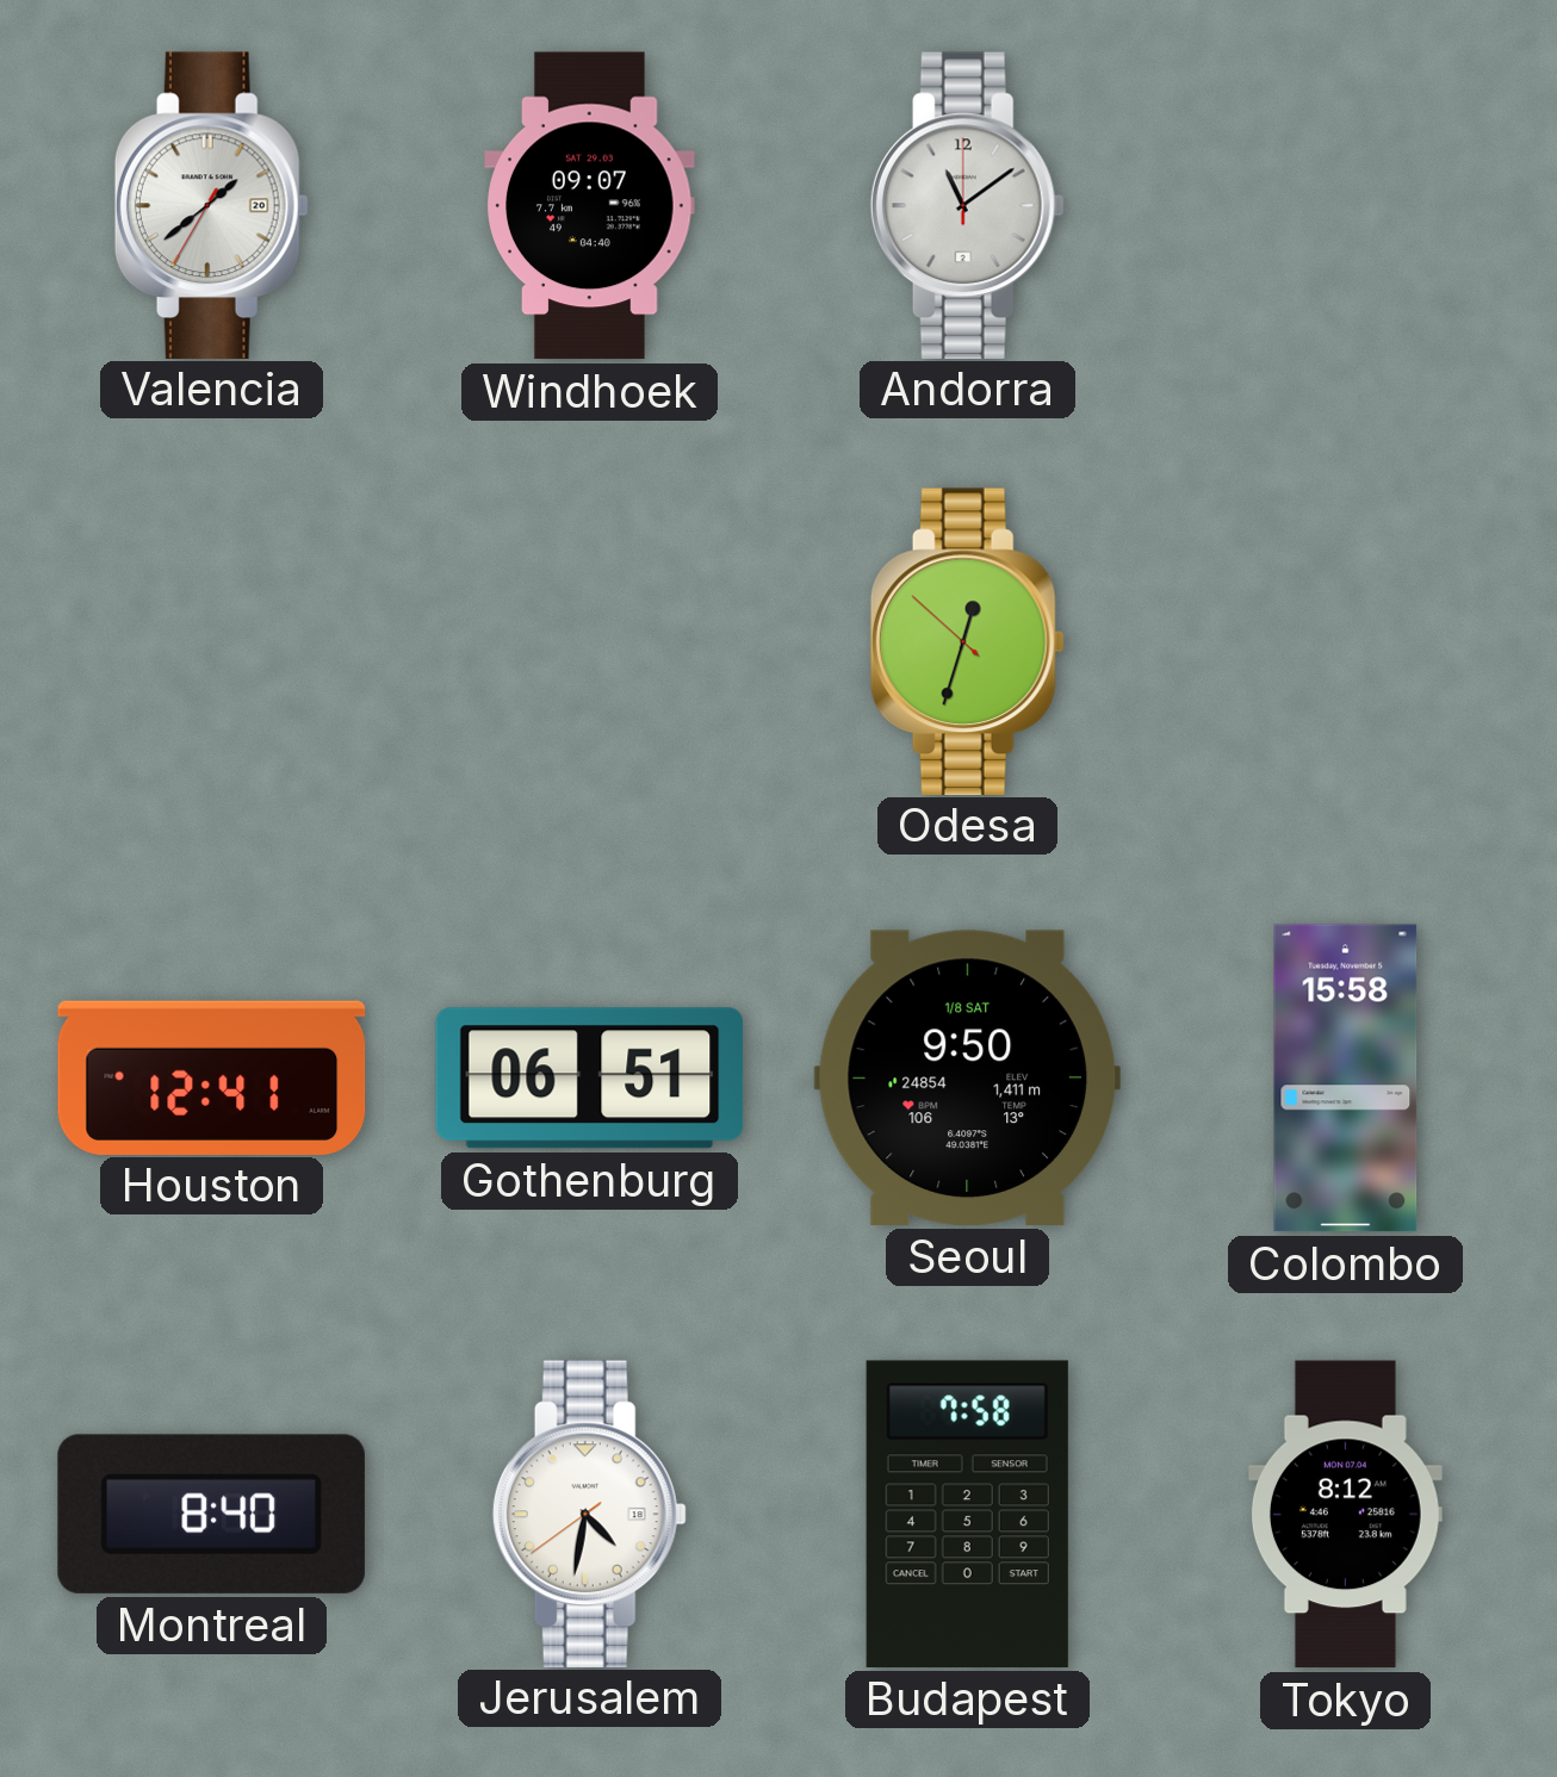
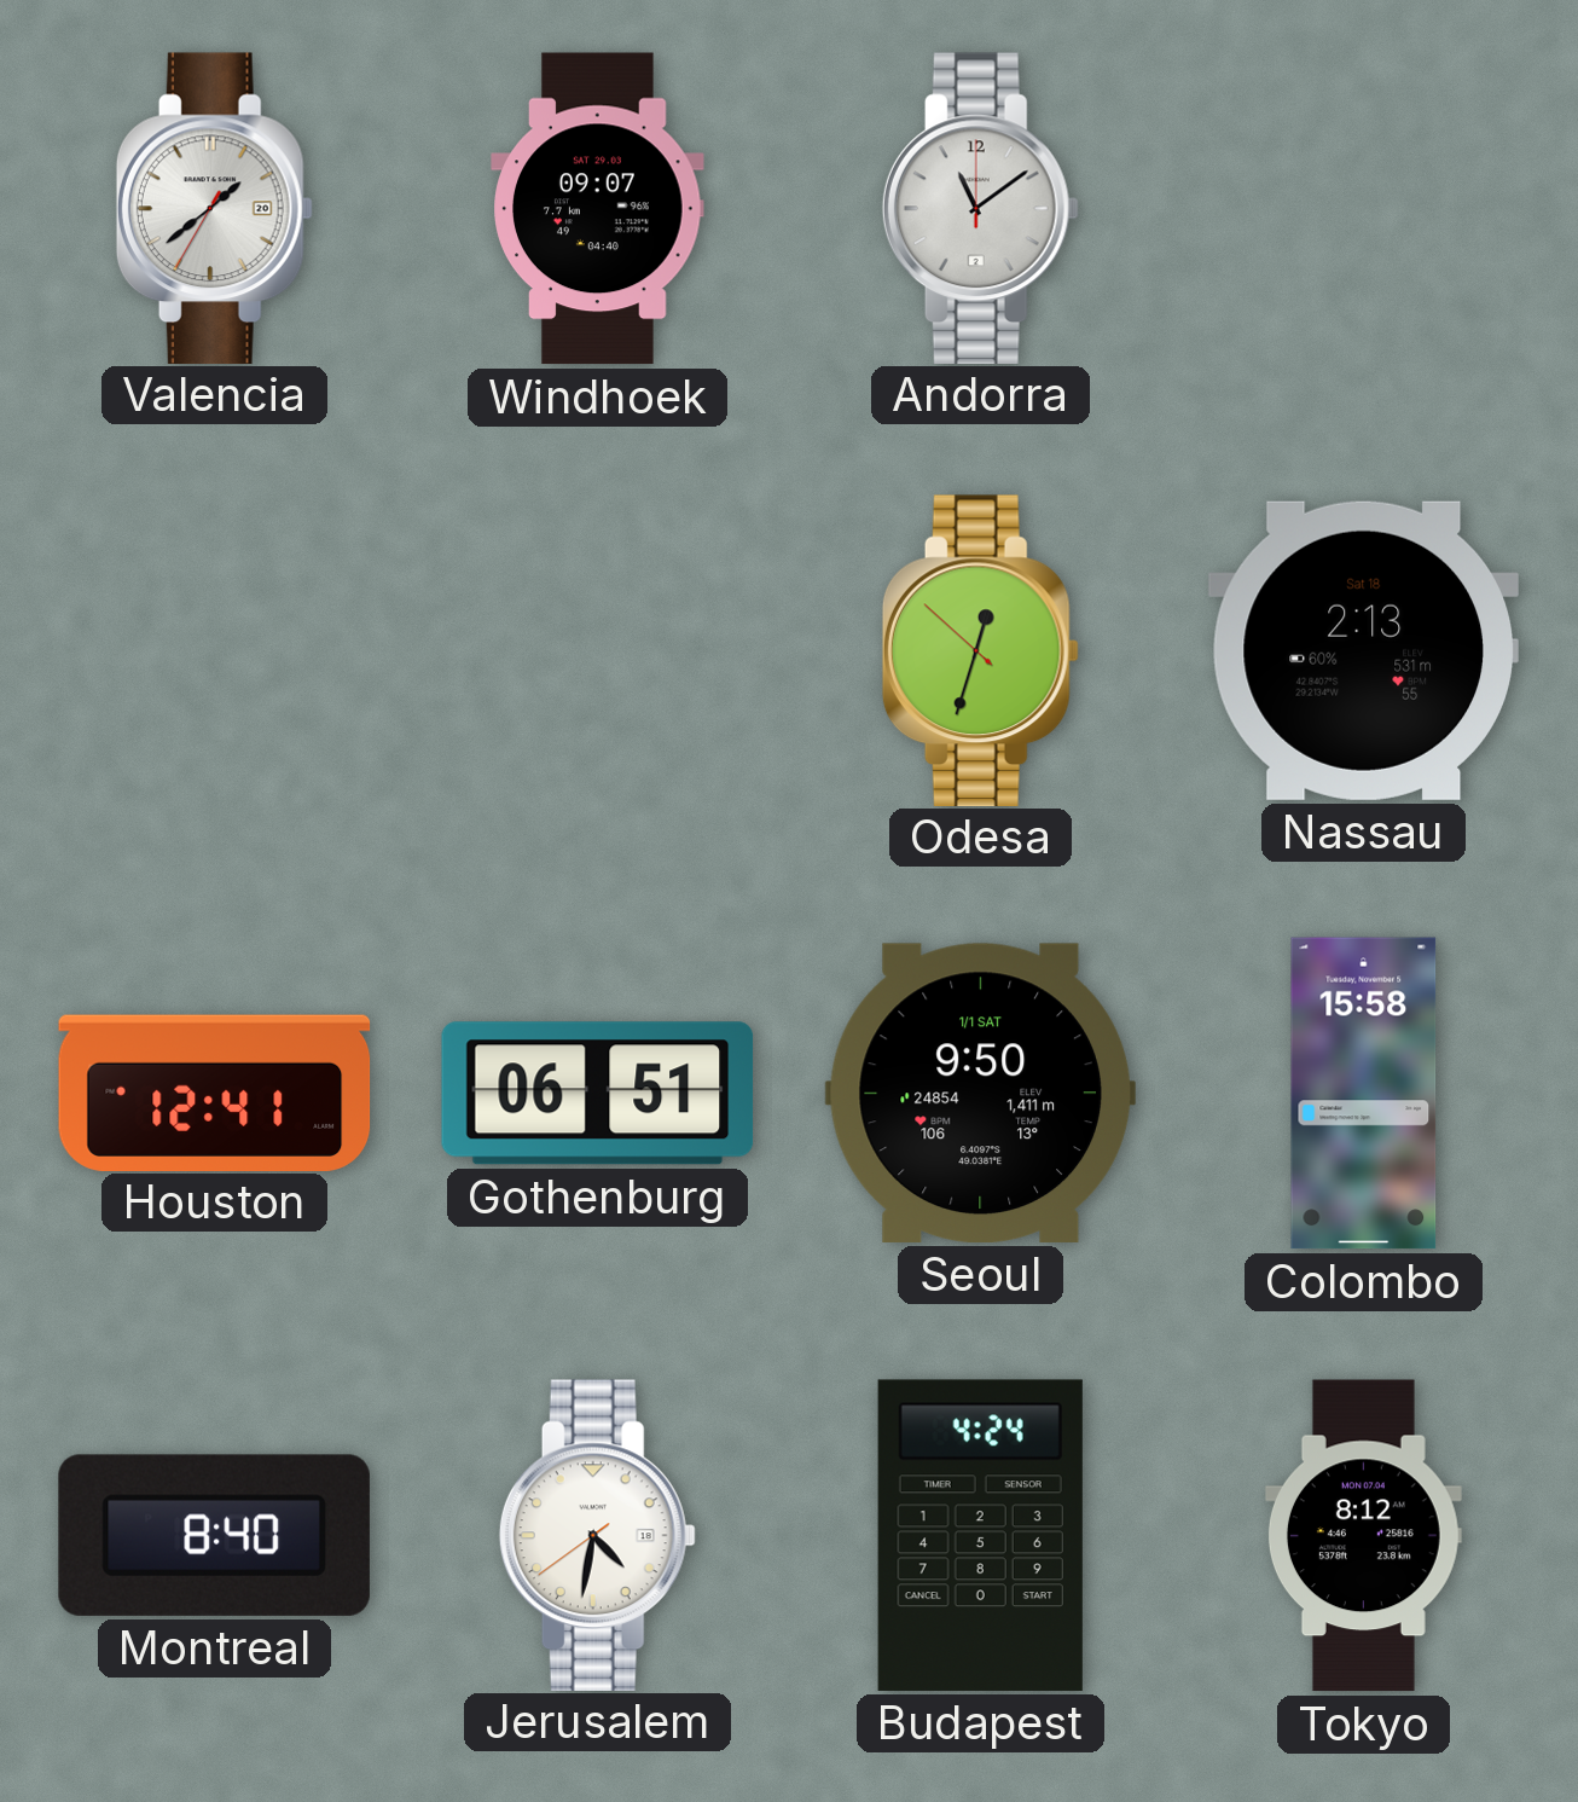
Nassau: none -> 2:13
Seoul date: 1/8 SAT -> 1/1 SAT
Budapest: 7:58 -> 4:24
